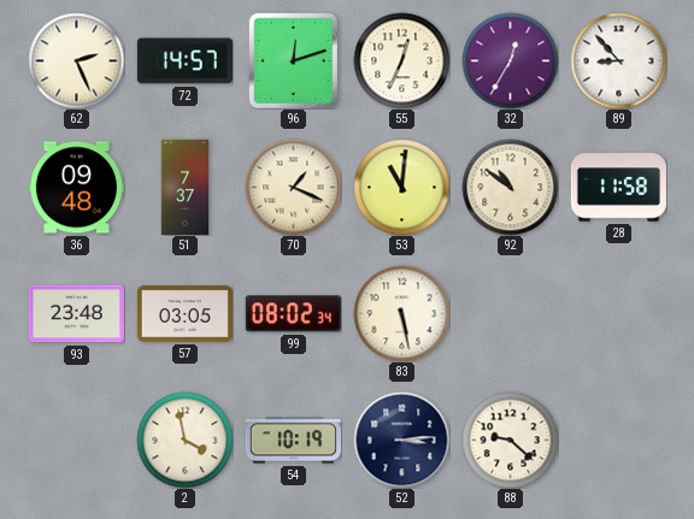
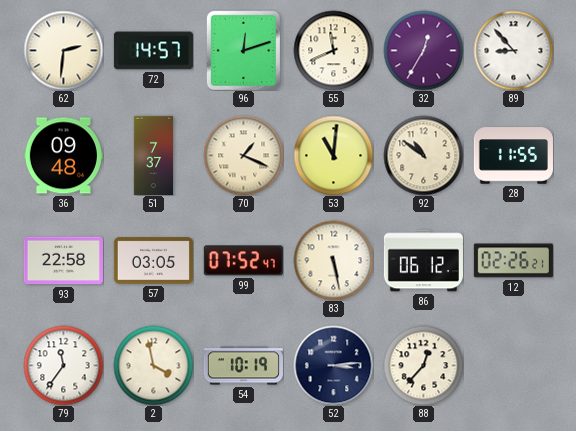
62: 2:26 -> 2:31
55: 12:34 -> 11:41
28: 11:58 -> 11:55
93: 23:48 -> 22:58
99: 08:02 -> 07:52
86: none -> 06:12
12: none -> 02:26
79: none -> 11:36
88: 9:22 -> 12:37
